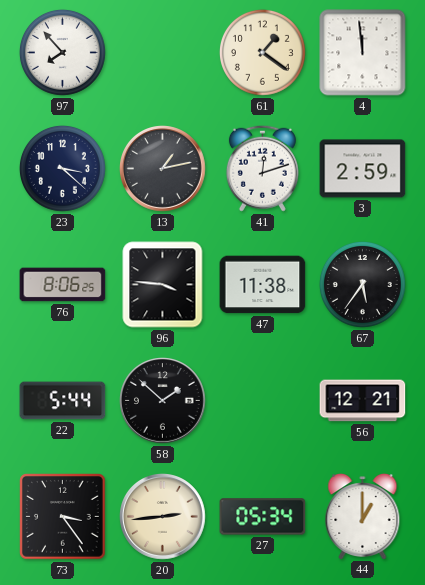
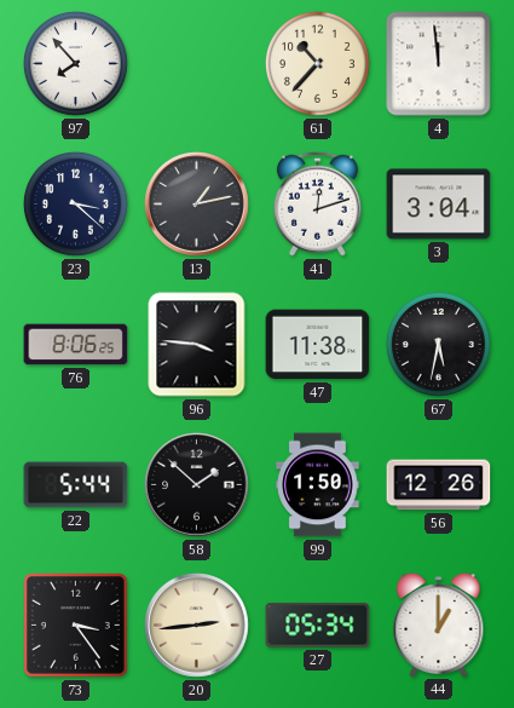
61: 1:21 -> 10:37
3: 2:59 -> 3:04
67: 5:36 -> 5:32
99: none -> 1:50
56: 12:21 -> 12:26
